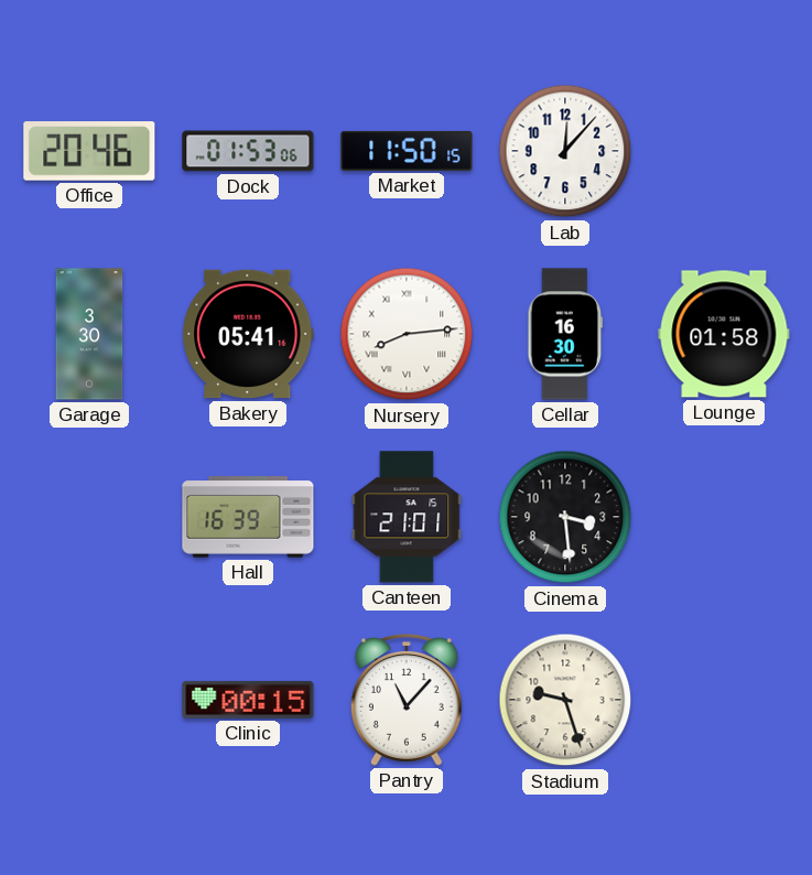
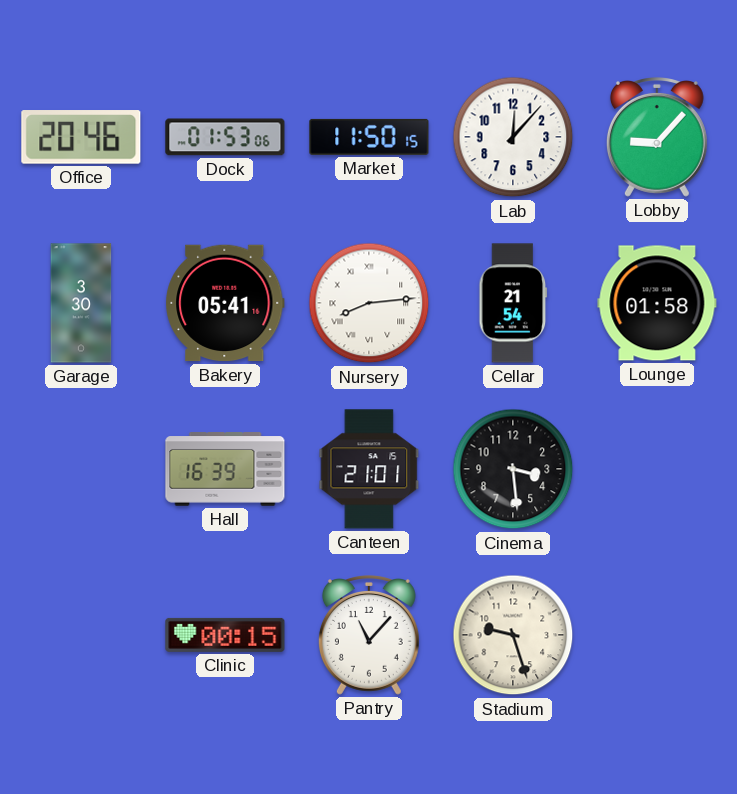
Lobby: none -> 9:07
Cellar: 16:30 -> 21:54
